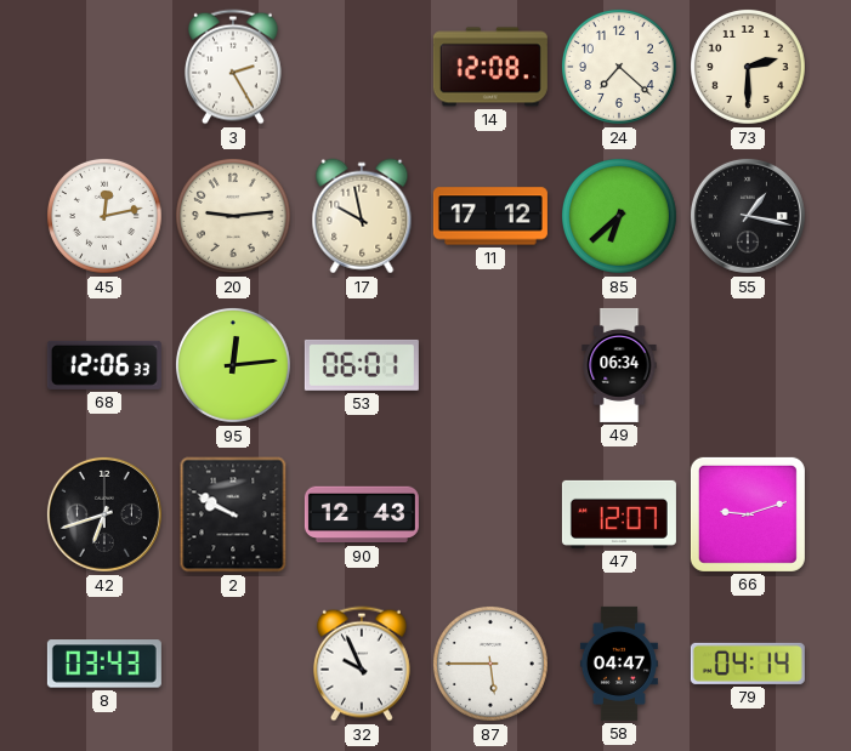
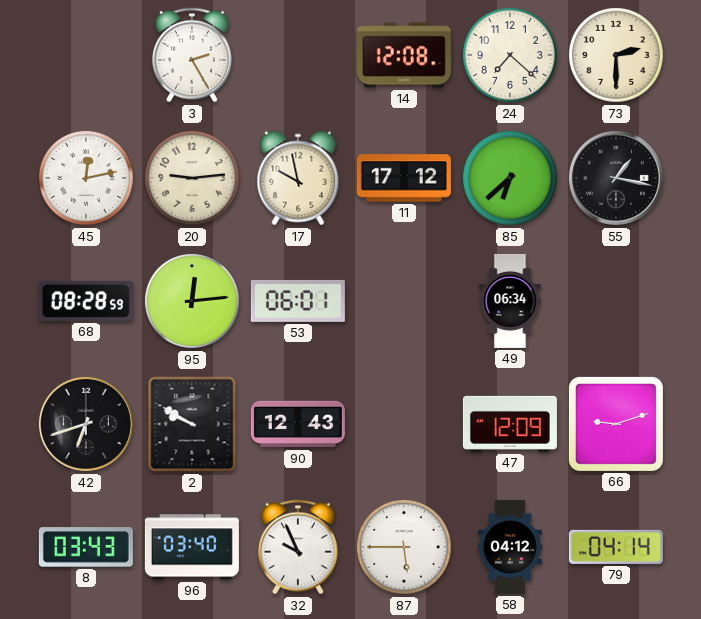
68: 12:06 -> 08:28
47: 12:07 -> 12:09
96: none -> 03:40
58: 04:47 -> 04:12
